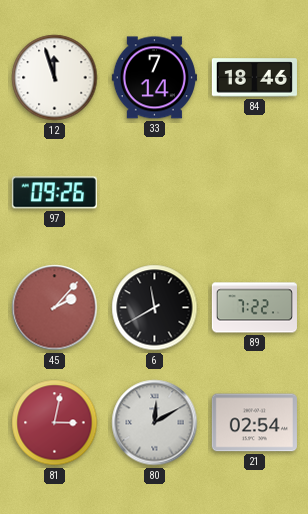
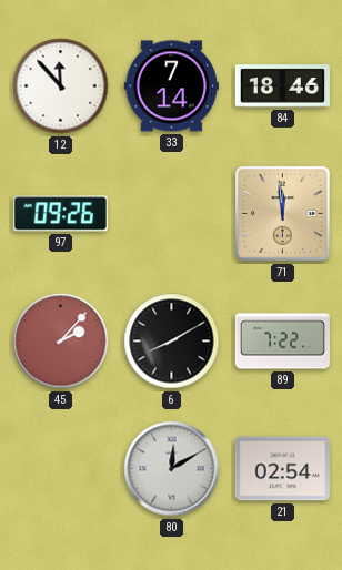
12: 11:57 -> 11:53
71: none -> 11:59
6: 11:40 -> 8:10
81: 3:02 -> none
